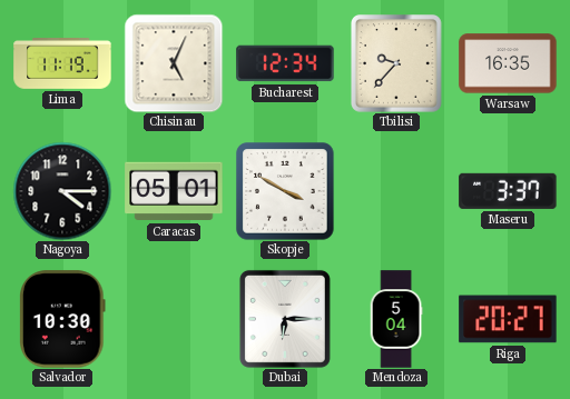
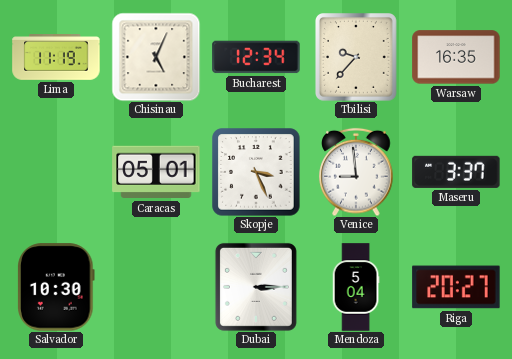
Nagoya: 4:15 -> none
Skopje: 3:50 -> 3:26
Venice: none -> 8:59
Dubai: 6:15 -> 3:15
